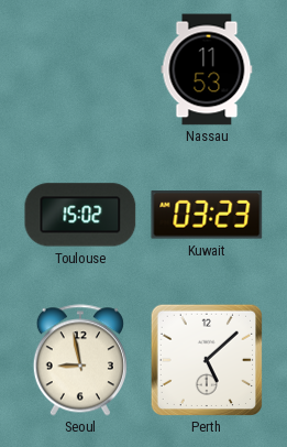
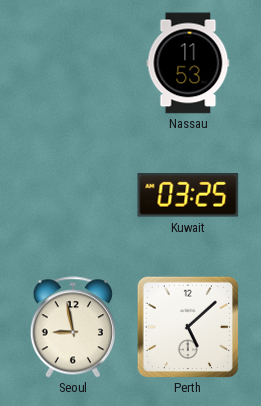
Toulouse: 15:02 -> none
Kuwait: 03:23 -> 03:25
